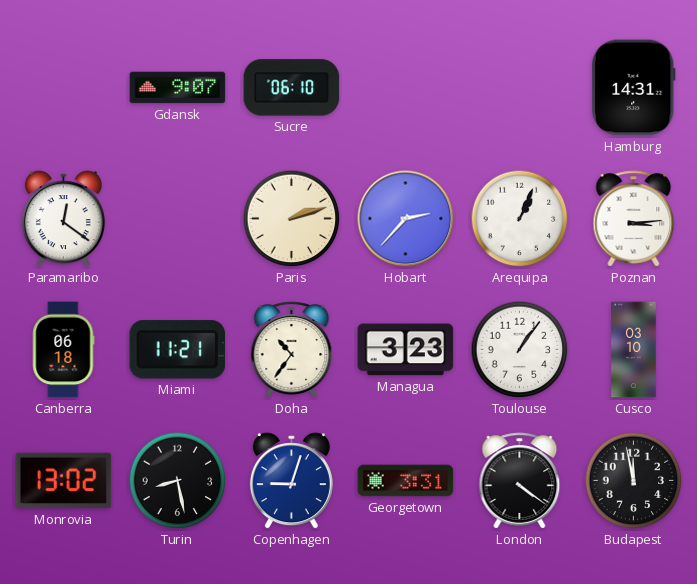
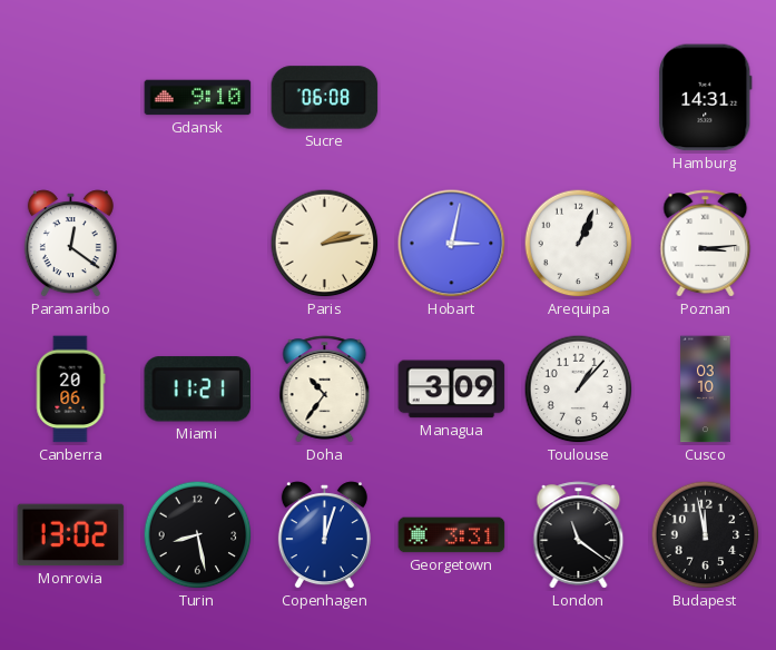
Gdansk: 9:07 -> 9:10
Sucre: 06:10 -> 06:08
Paris: 2:12 -> 2:13
Hobart: 2:37 -> 3:02
Canberra: 06:18 -> 20:06
Managua: 3:23 -> 3:09
Toulouse: 1:06 -> 1:07
Copenhagen: 9:03 -> 12:03
London: 4:21 -> 11:21
